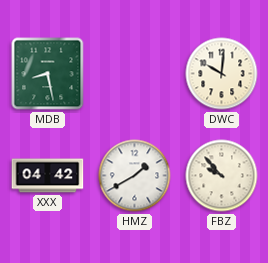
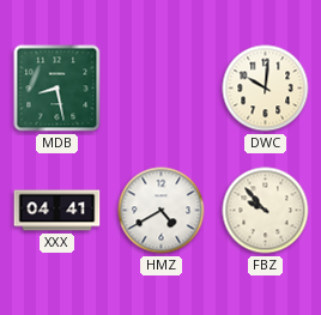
XXX: 04:42 -> 04:41
HMZ: 1:40 -> 4:40
